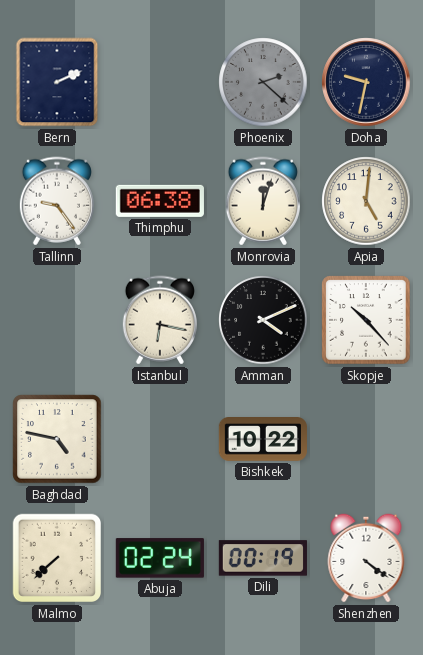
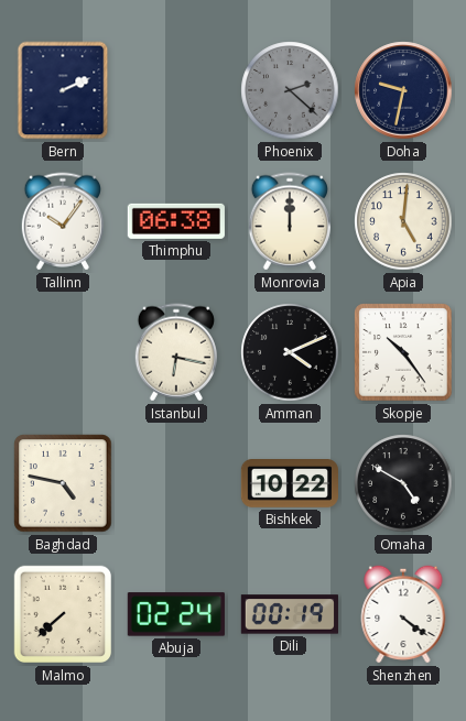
Tallinn: 9:24 -> 10:06
Monrovia: 12:03 -> 12:00
Skopje: 10:23 -> 10:24
Omaha: none -> 4:50
